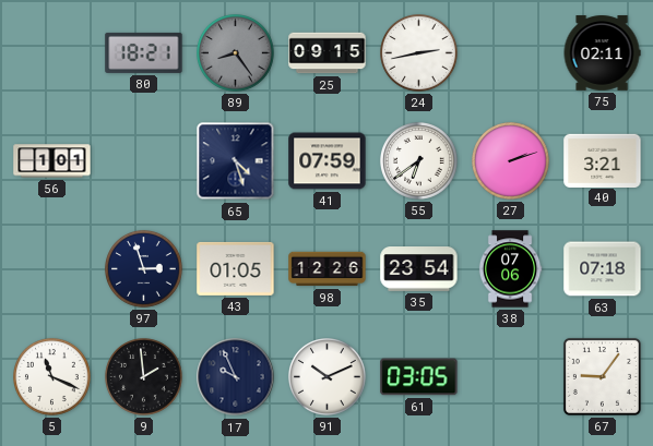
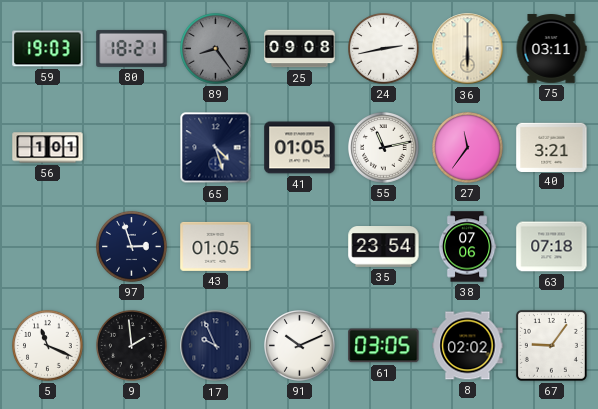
59: none -> 19:03
25: 09:15 -> 09:08
36: none -> 6:00
75: 02:11 -> 03:11
41: 07:59 -> 01:05
55: 6:39 -> 11:13
27: 2:12 -> 11:36
98: 12:26 -> none
8: none -> 02:02
